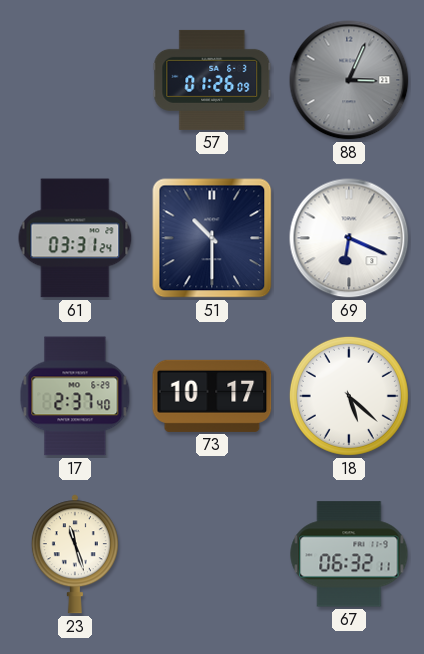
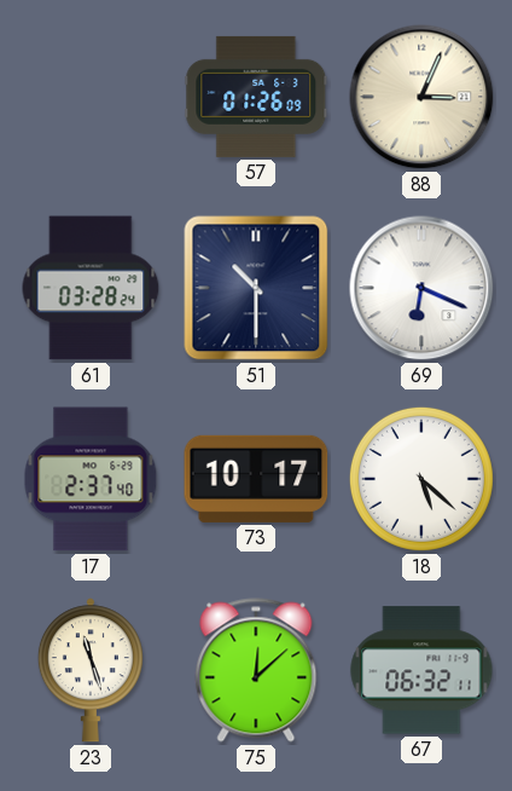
88 dial: grey -> cream
61: 03:31 -> 03:28
75: none -> 12:08
